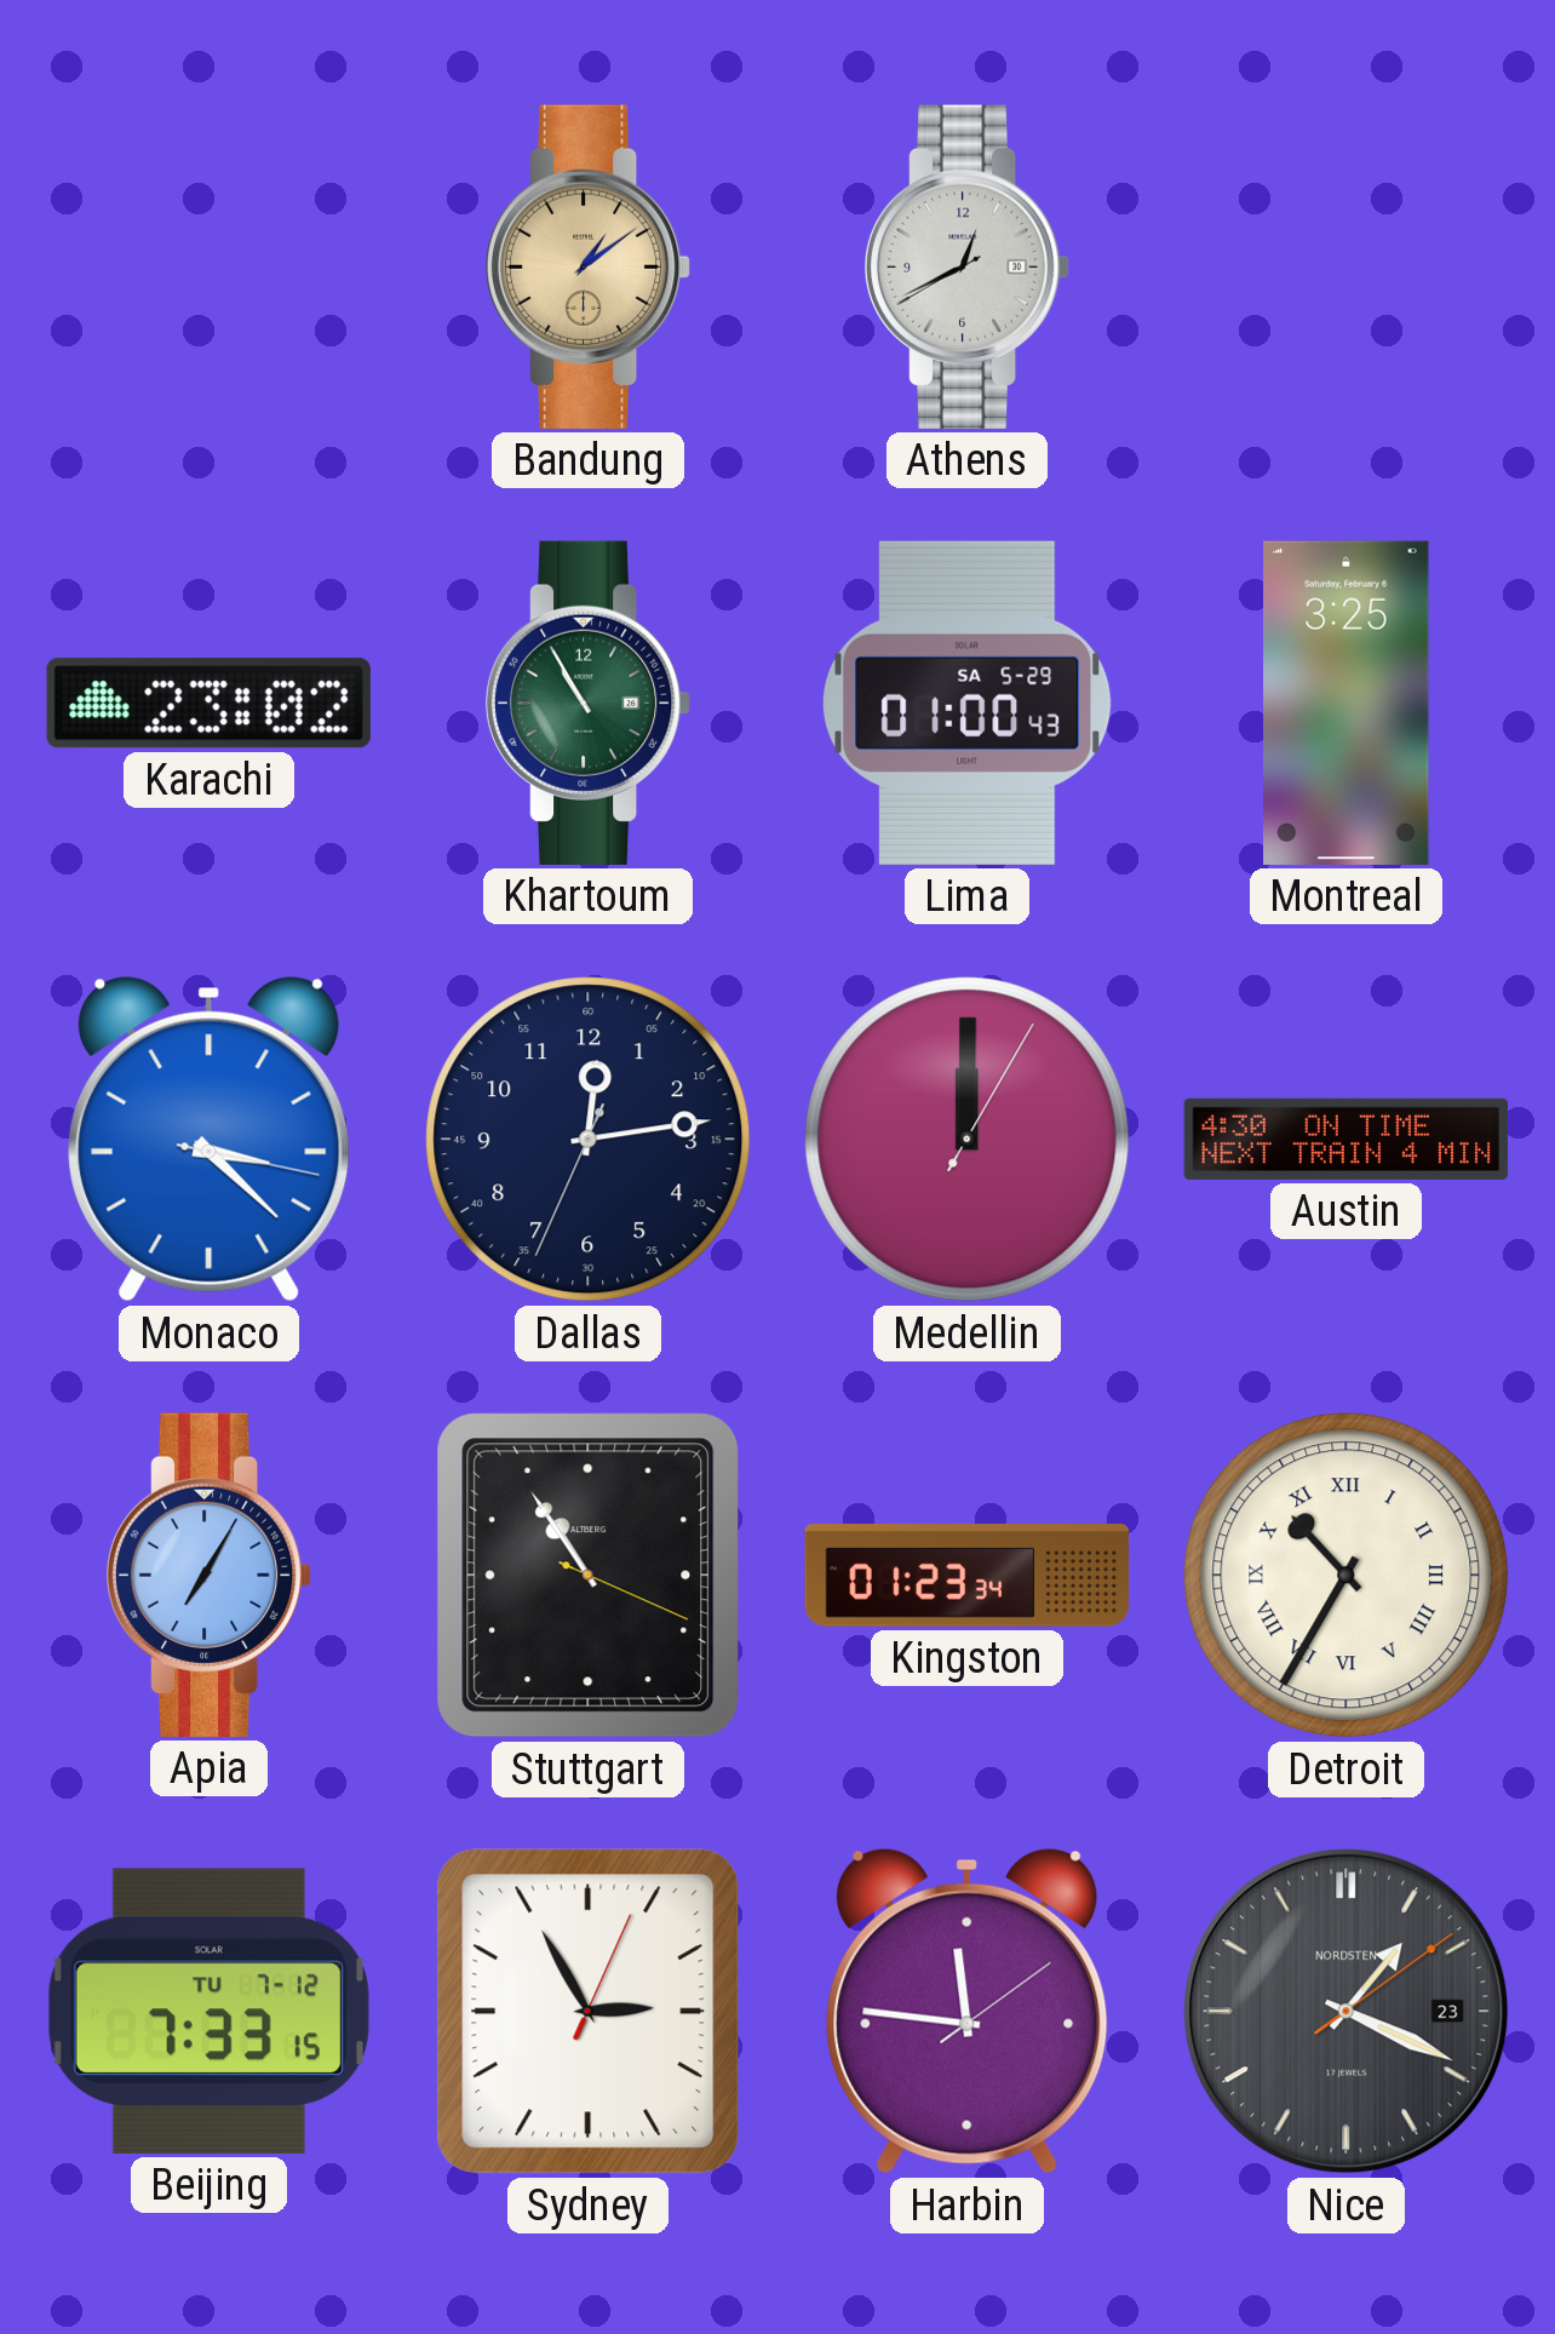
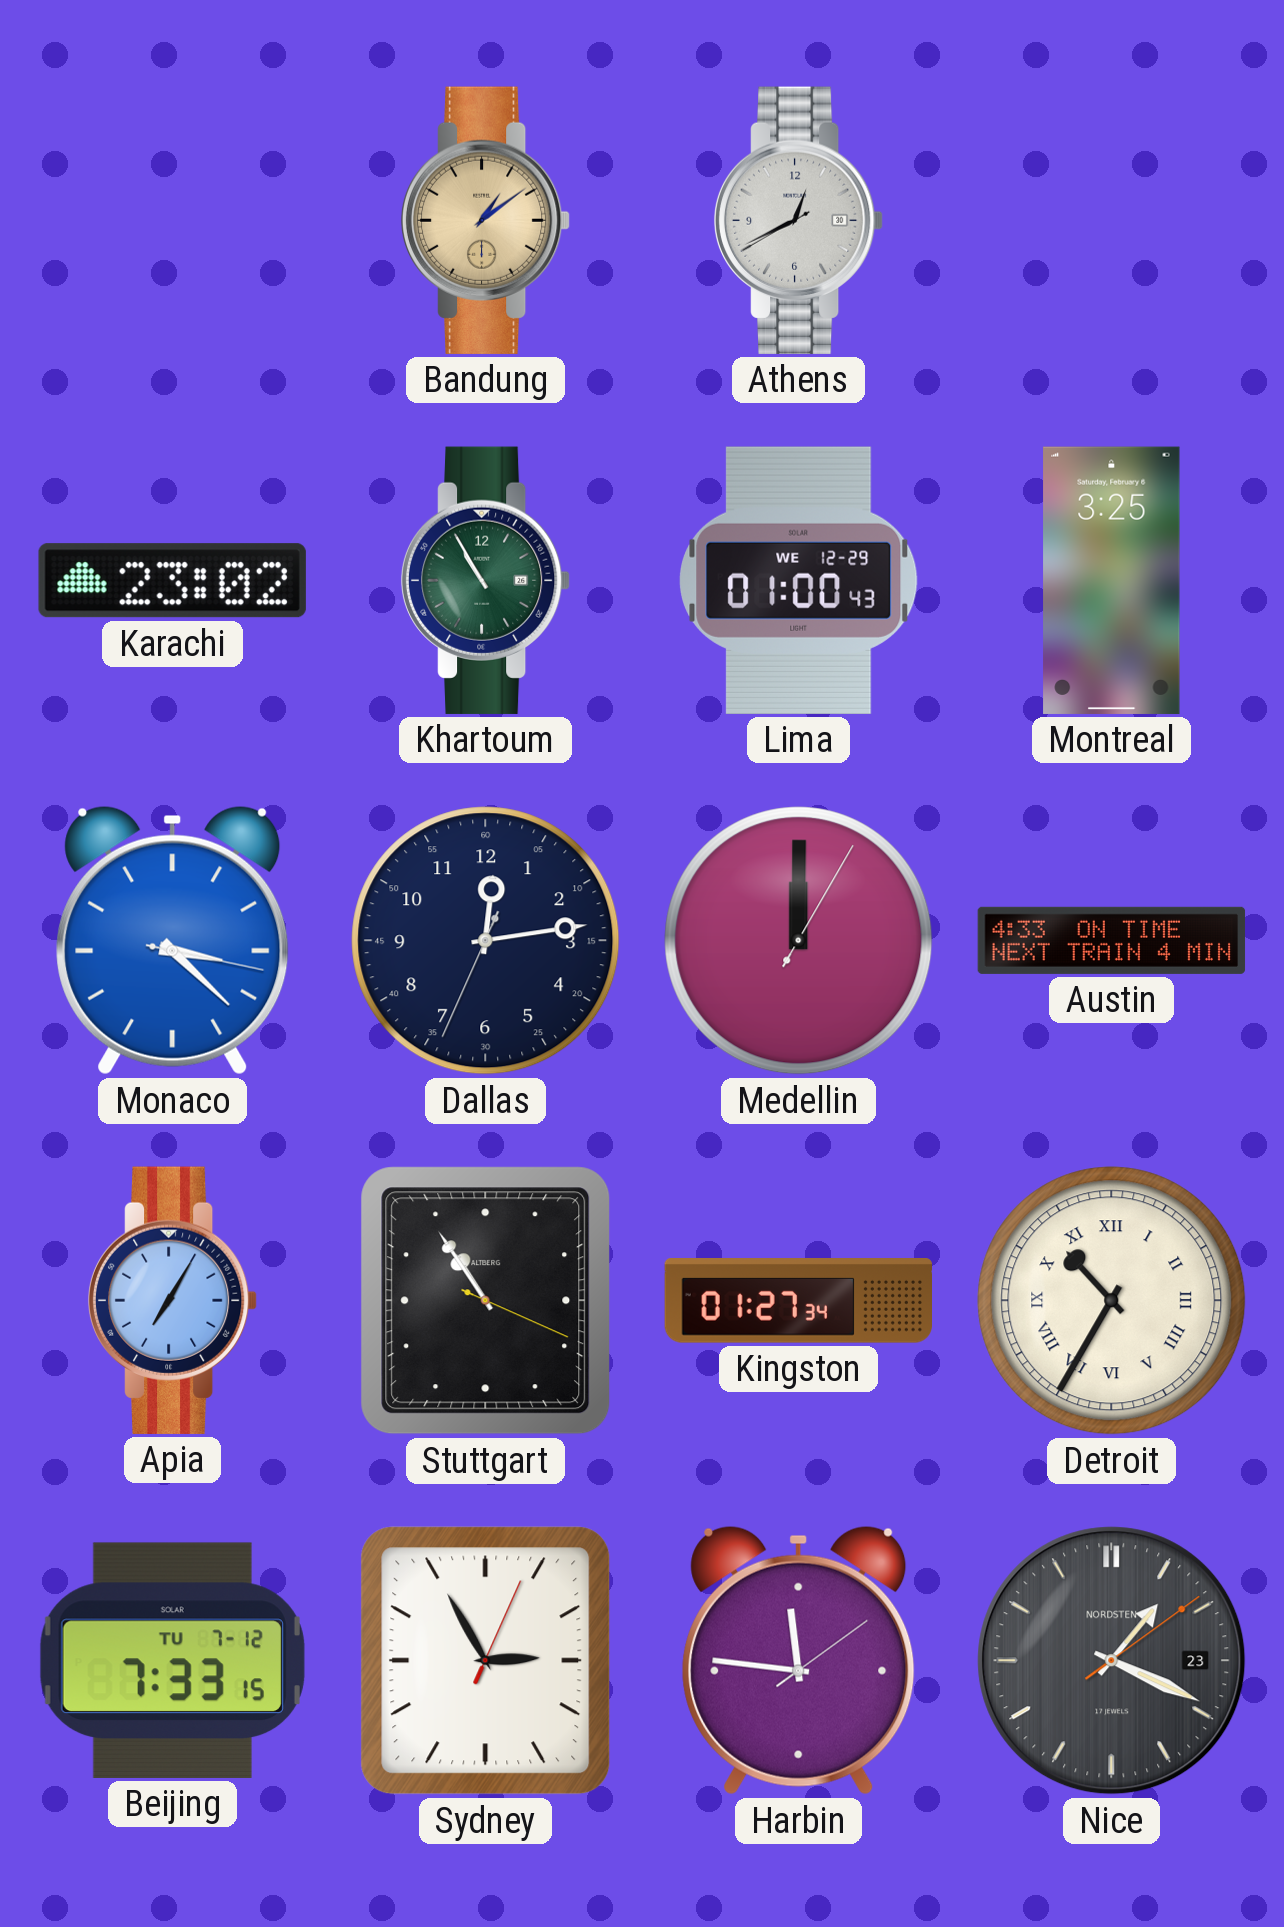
Lima date: SA 5-29 -> WE 12-29
Austin: 4:30 -> 4:33
Kingston: 01:23 -> 01:27
